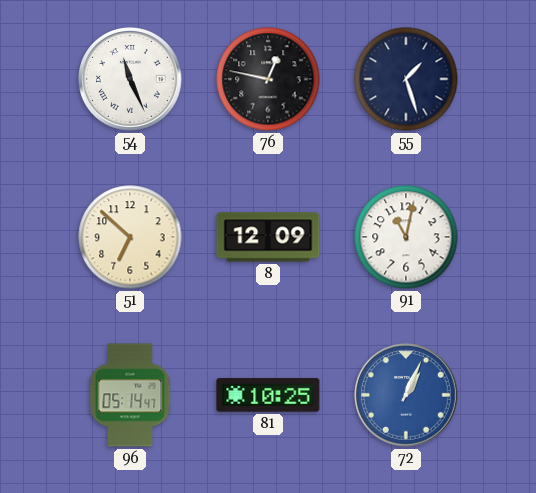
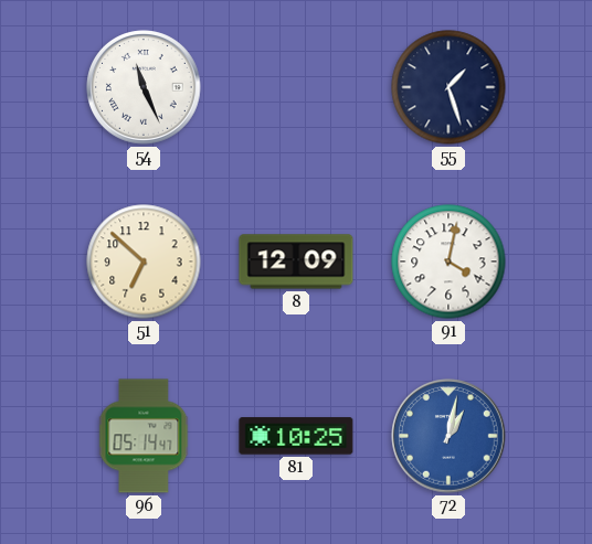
76: 12:47 -> none
91: 11:02 -> 4:02
72: 1:04 -> 1:02
